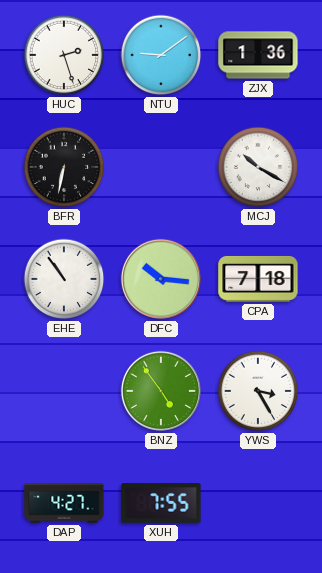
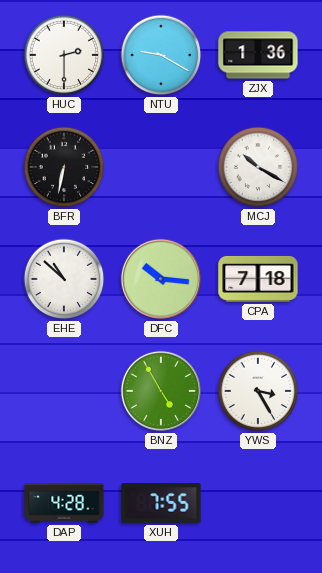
HUC: 2:27 -> 2:30
NTU: 9:09 -> 9:20
EHE: 10:54 -> 10:52
BNZ: 4:54 -> 4:55
DAP: 4:27 -> 4:28
